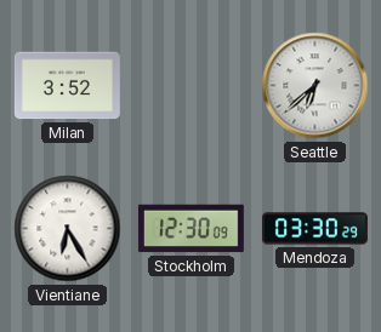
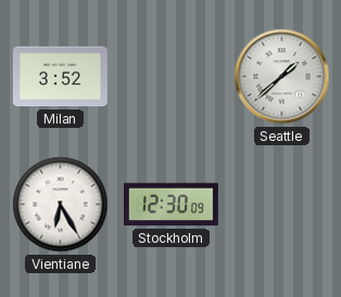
Seattle: 6:38 -> 1:38
Mendoza: 03:30 -> none
